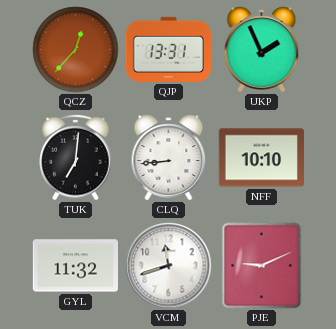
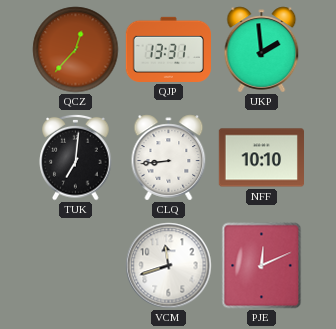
UKP: 1:56 -> 1:59
GYL: 11:32 -> none
PJE: 9:11 -> 12:11
